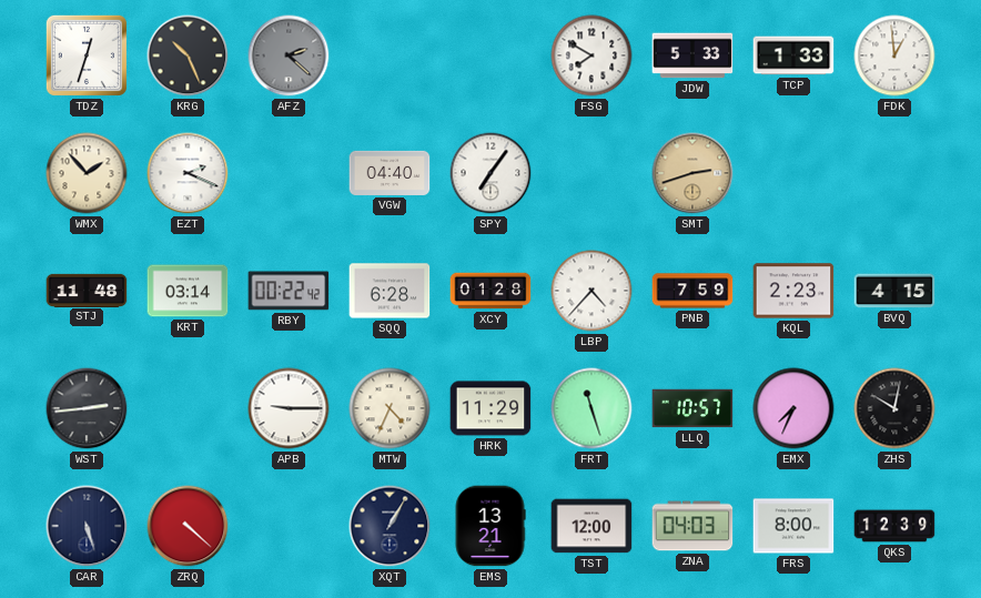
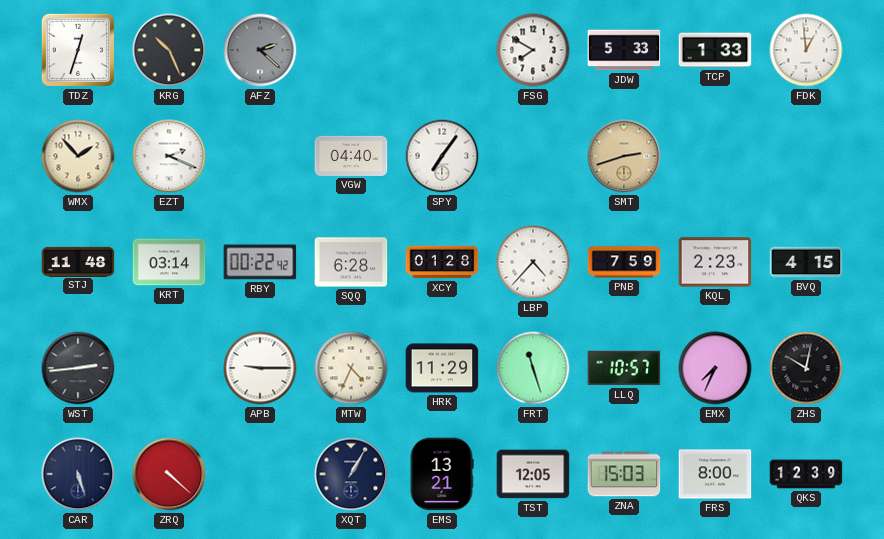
TST: 12:00 -> 12:05
ZNA: 04:03 -> 15:03
